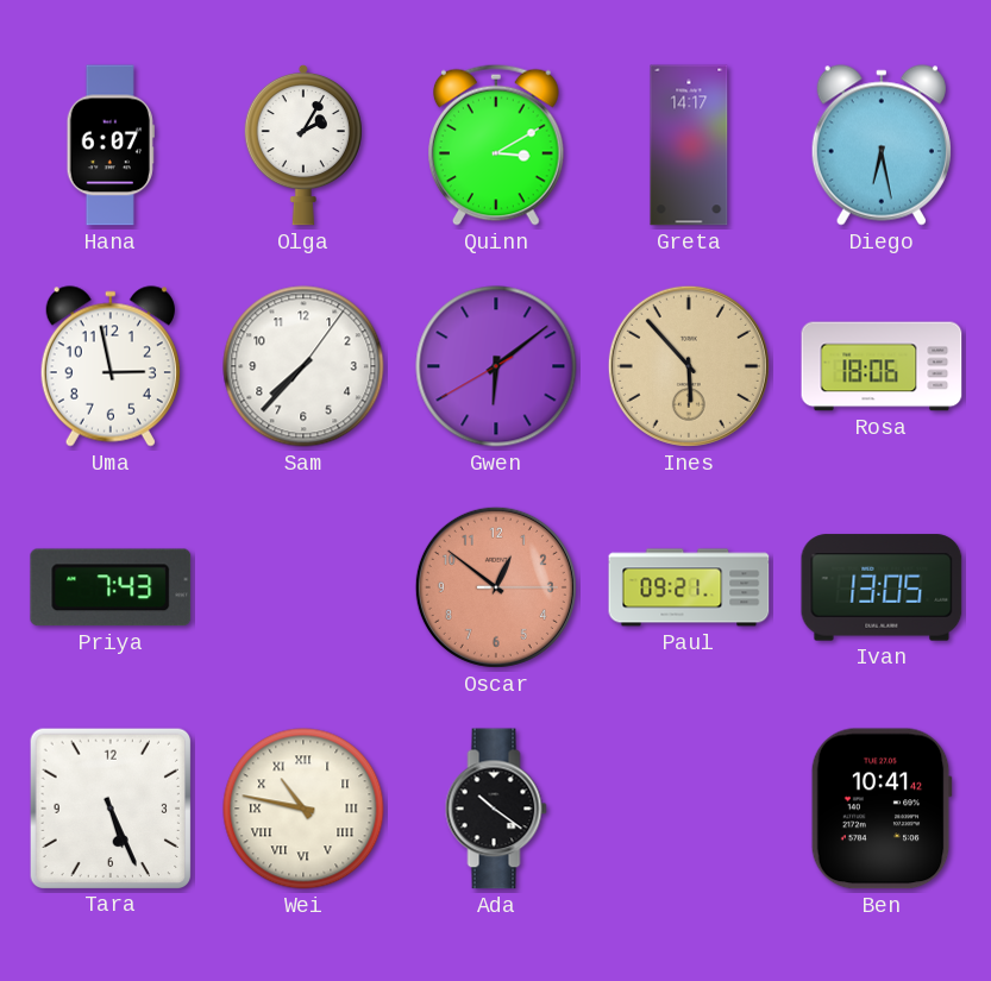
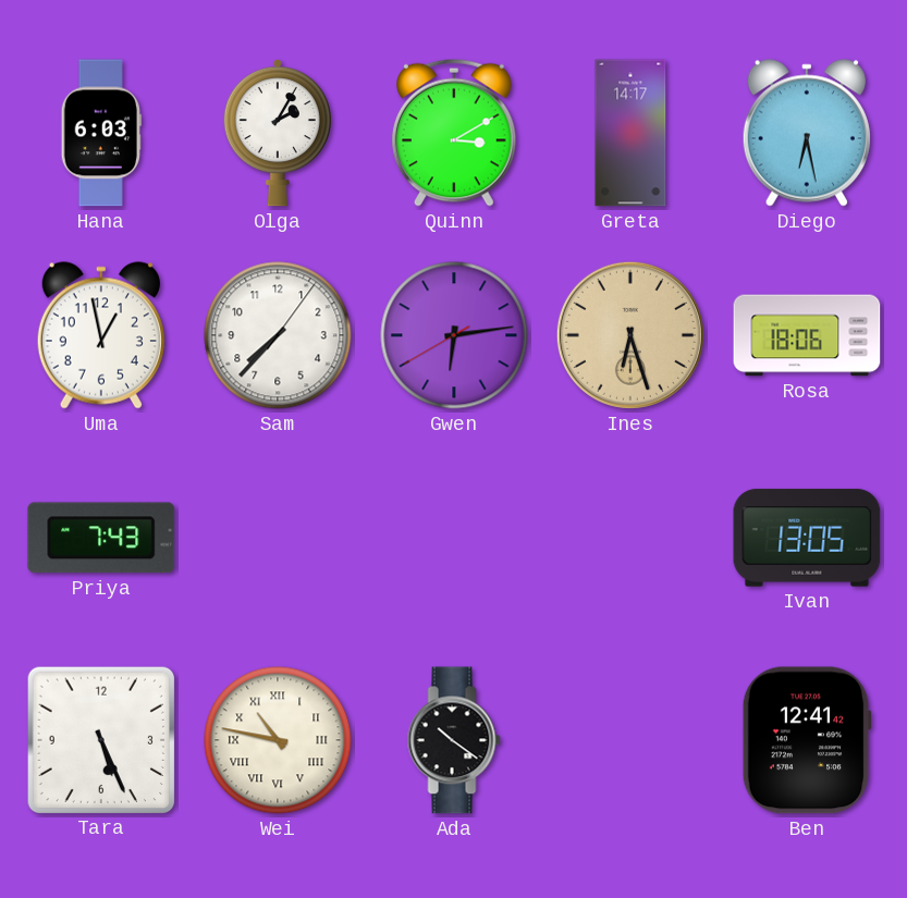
Hana: 6:07 -> 6:03
Uma: 2:58 -> 12:58
Gwen: 6:08 -> 6:13
Ines: 5:53 -> 6:27
Oscar: 12:51 -> none
Paul: 09:21 -> none
Ben: 10:41 -> 12:41
